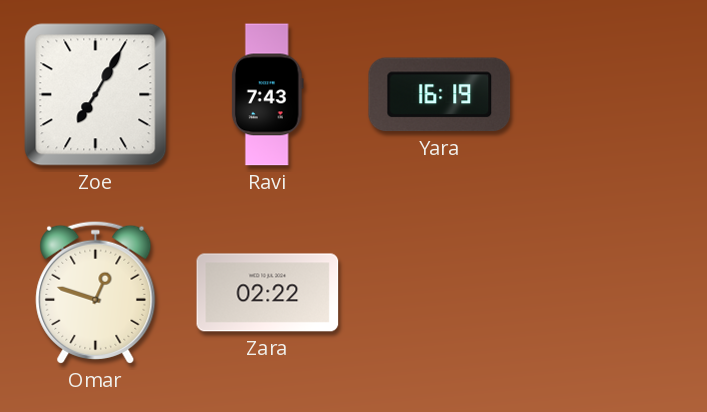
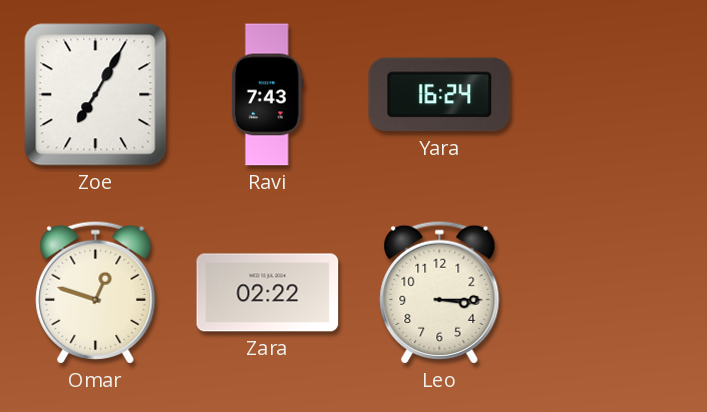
Yara: 16:19 -> 16:24
Leo: none -> 3:15
